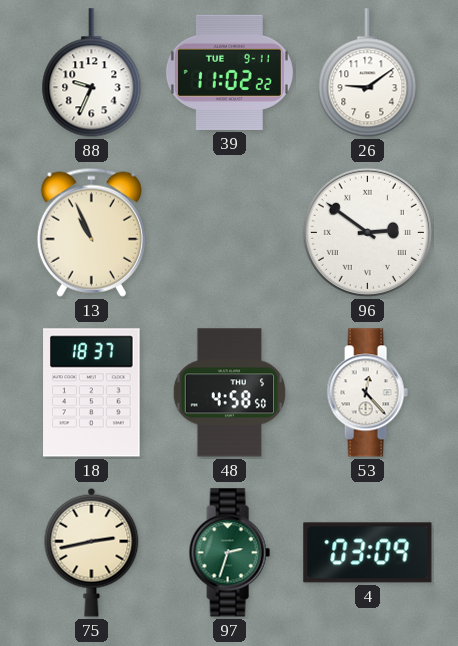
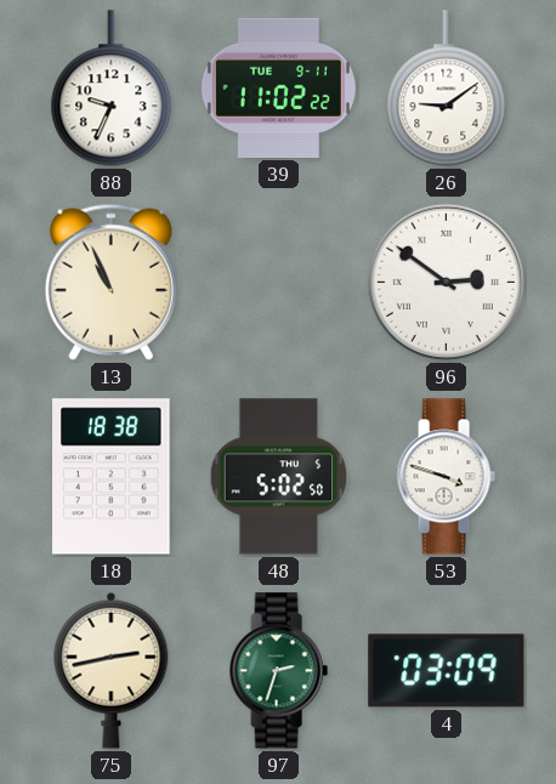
18: 18:37 -> 18:38
48: 4:58 -> 5:02
53: 12:23 -> 3:48
